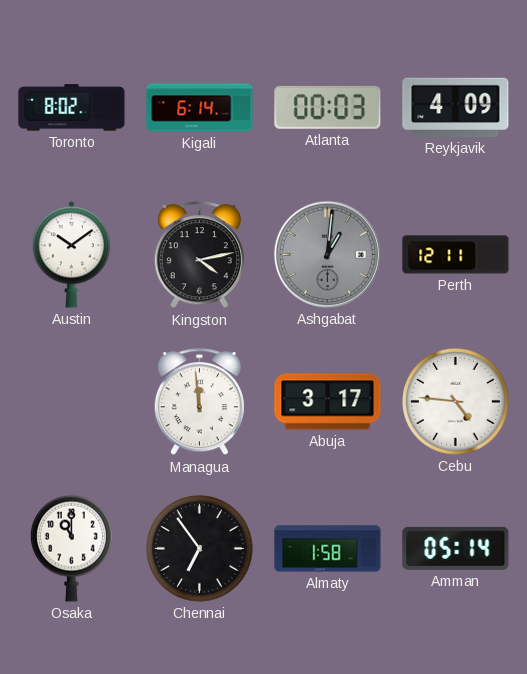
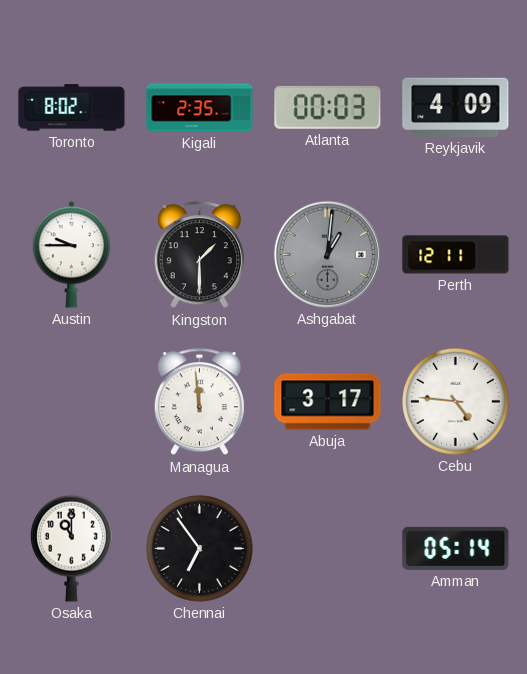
Kigali: 6:14 -> 2:35
Austin: 10:09 -> 9:45
Kingston: 4:13 -> 1:30
Almaty: 1:58 -> none
